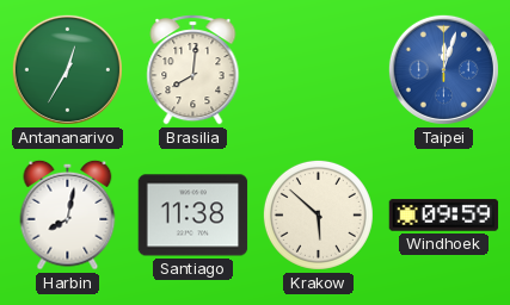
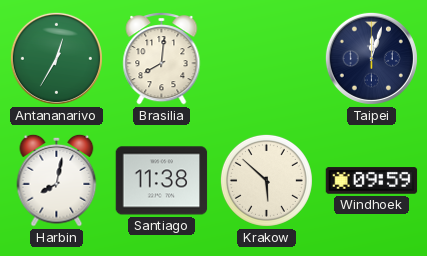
Taipei dial: blue -> navy
